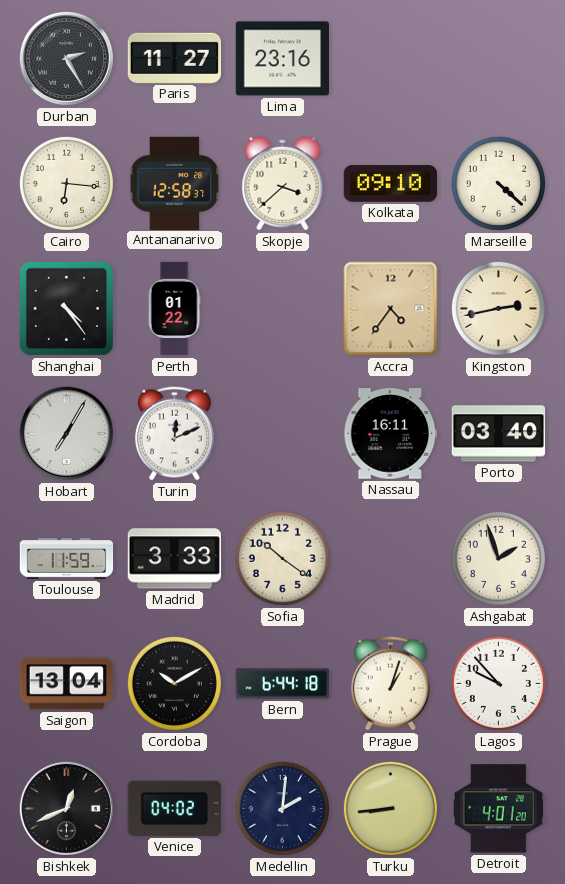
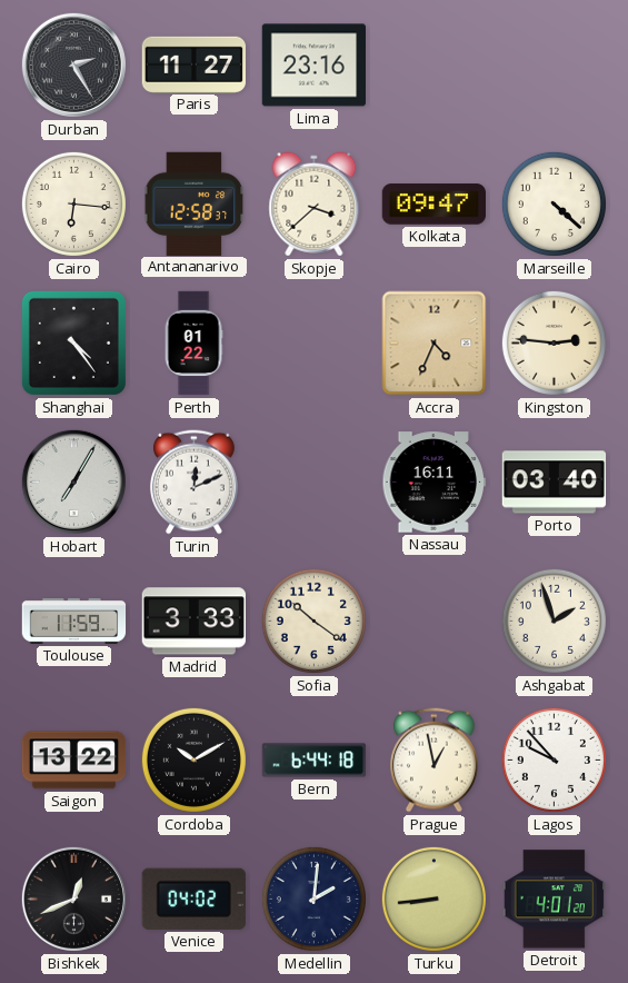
Kolkata: 09:10 -> 09:47
Accra: 4:36 -> 4:34
Kingston: 2:43 -> 2:46
Saigon: 13:04 -> 13:22
Prague: 1:03 -> 12:58
